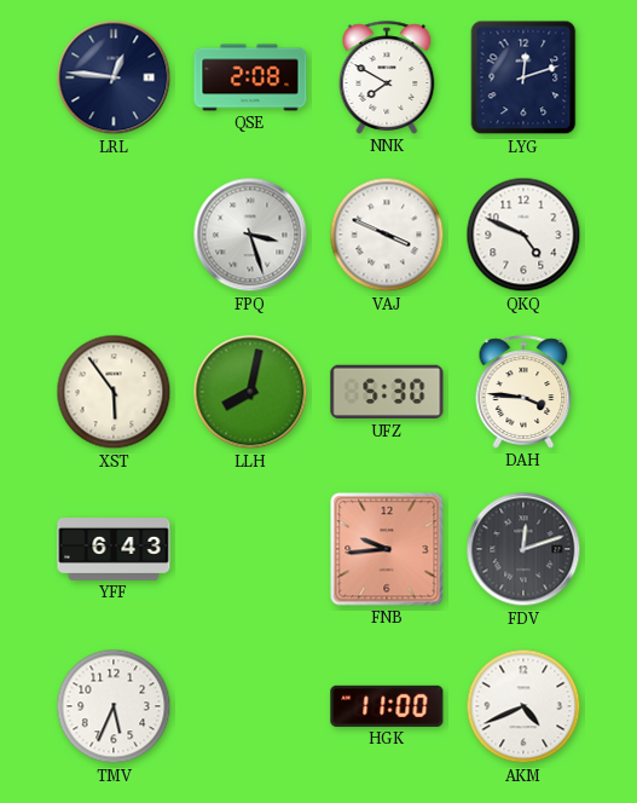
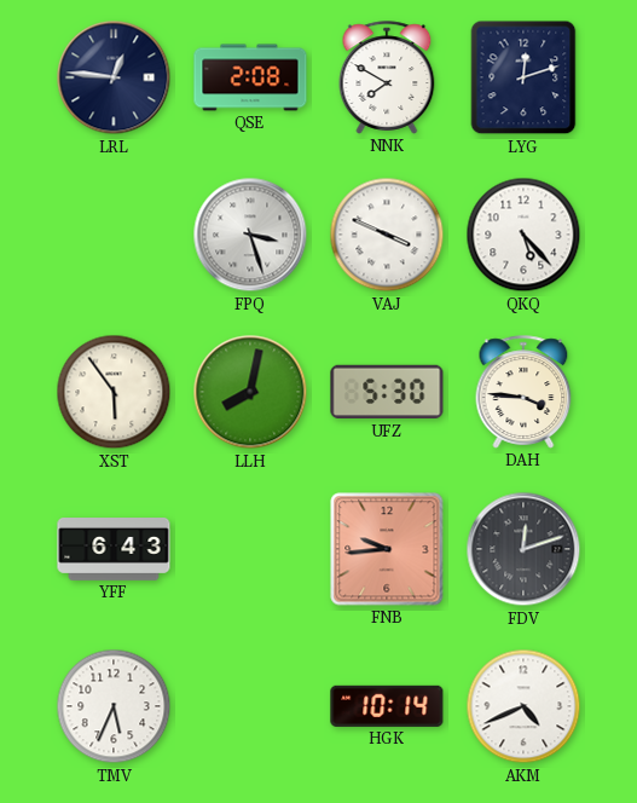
QKQ: 4:49 -> 5:23
HGK: 11:00 -> 10:14
